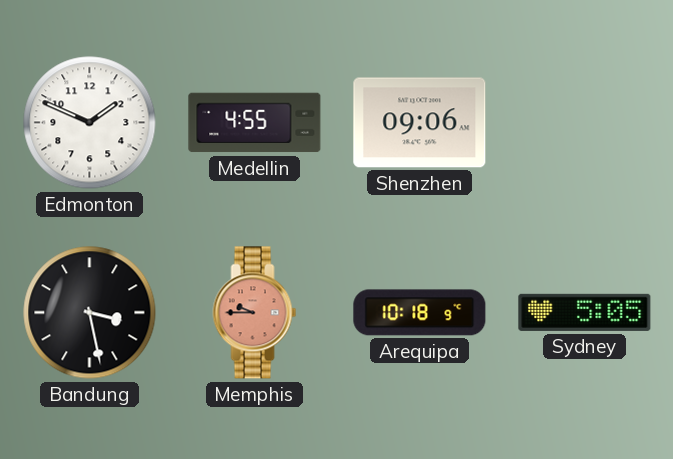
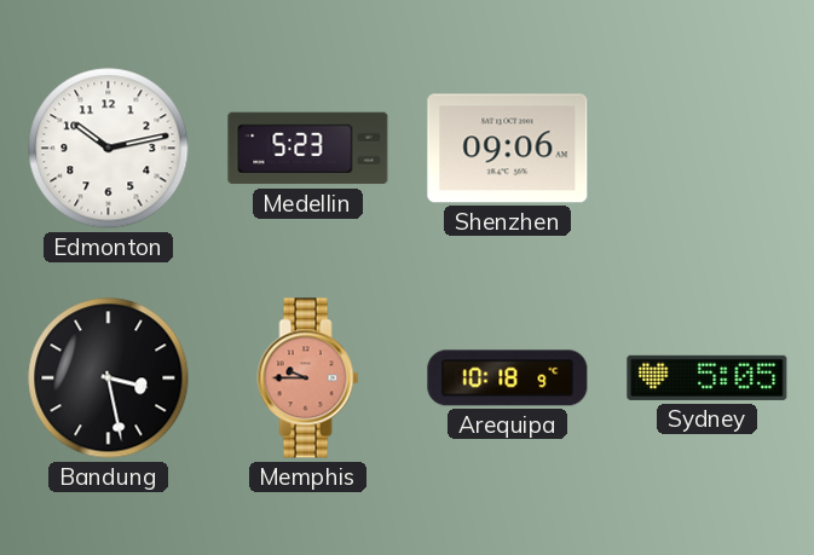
Edmonton: 1:49 -> 10:13
Medellin: 4:55 -> 5:23
